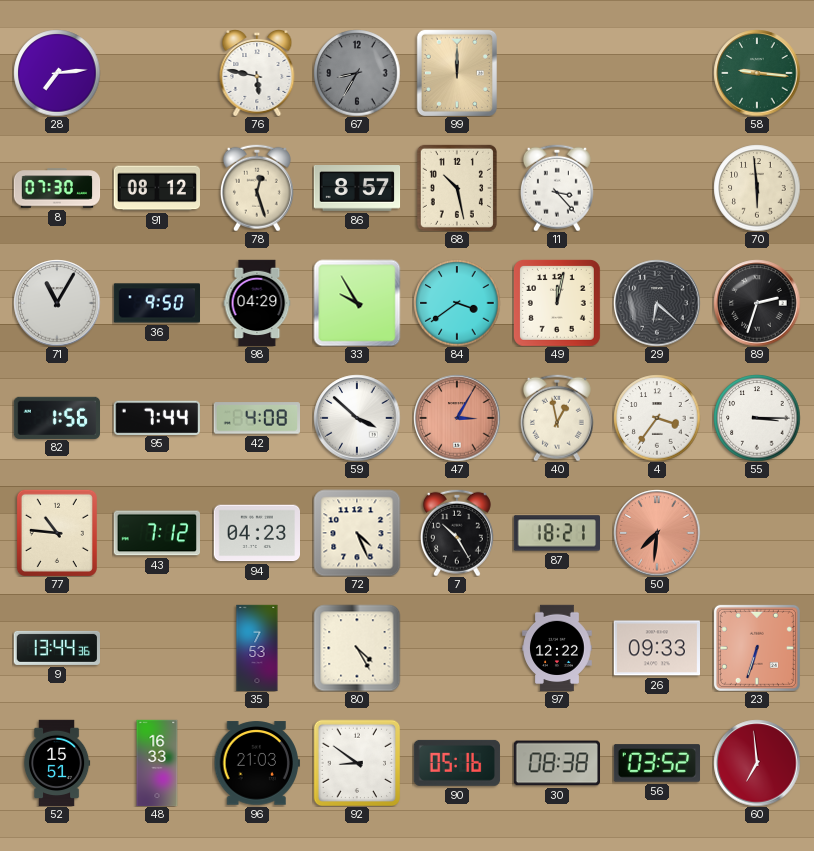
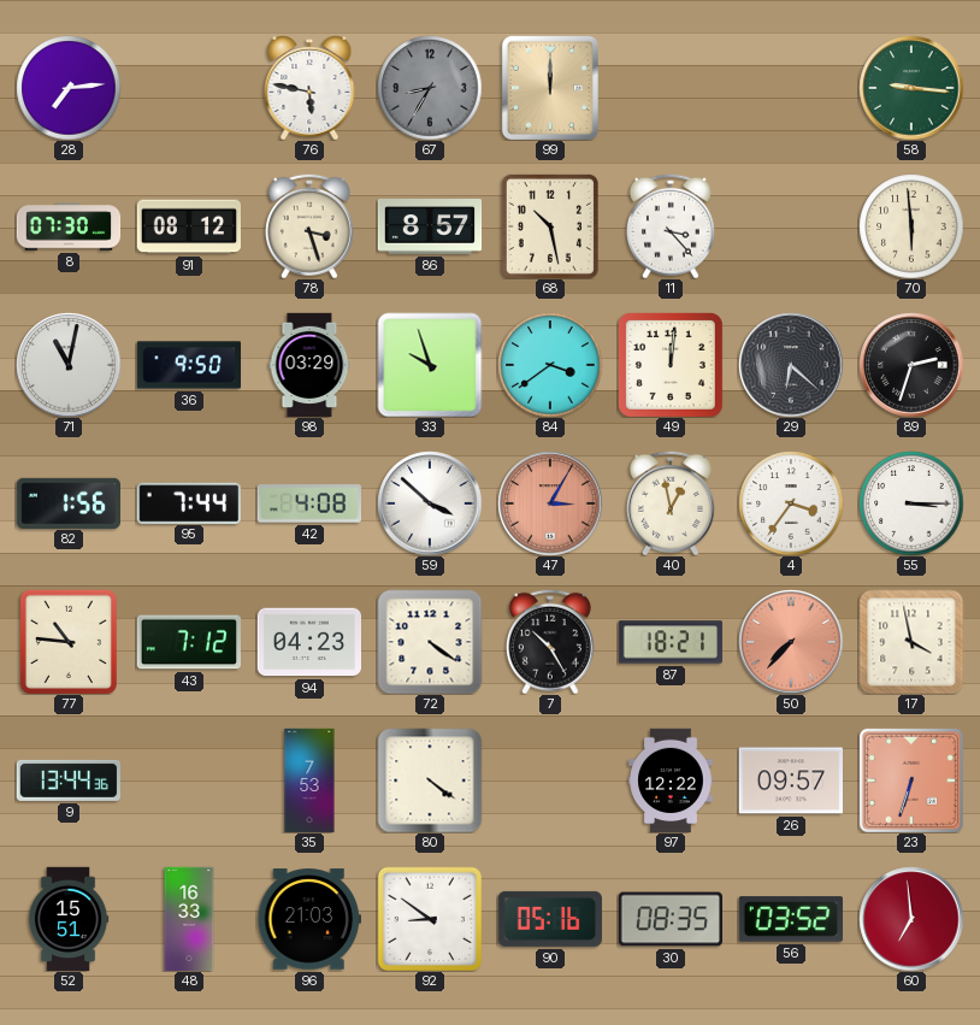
78: 12:27 -> 3:27
71: 11:05 -> 11:02
98: 04:29 -> 03:29
33: 9:55 -> 9:57
49: 12:02 -> 12:01
72: 4:26 -> 4:21
50: 7:31 -> 7:37
17: none -> 3:58
80: 4:25 -> 4:21
26: 09:33 -> 09:57
30: 08:38 -> 08:35
